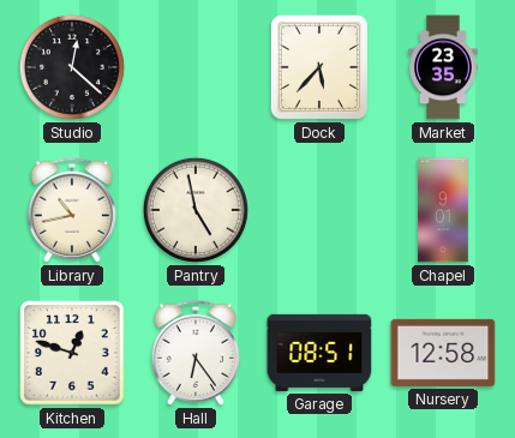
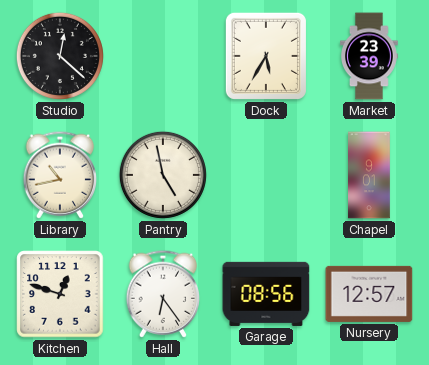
Dock: 5:37 -> 5:35
Market: 23:35 -> 23:39
Garage: 08:51 -> 08:56
Nursery: 12:58 -> 12:57
